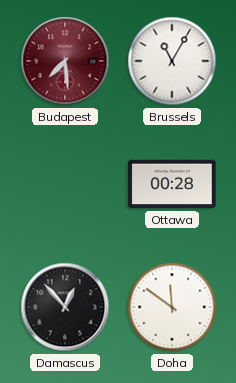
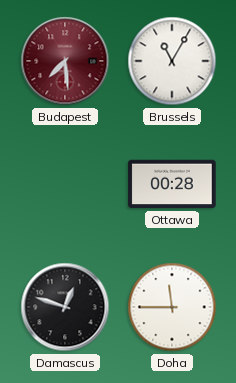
Damascus: 12:53 -> 12:48
Doha: 11:51 -> 11:45
